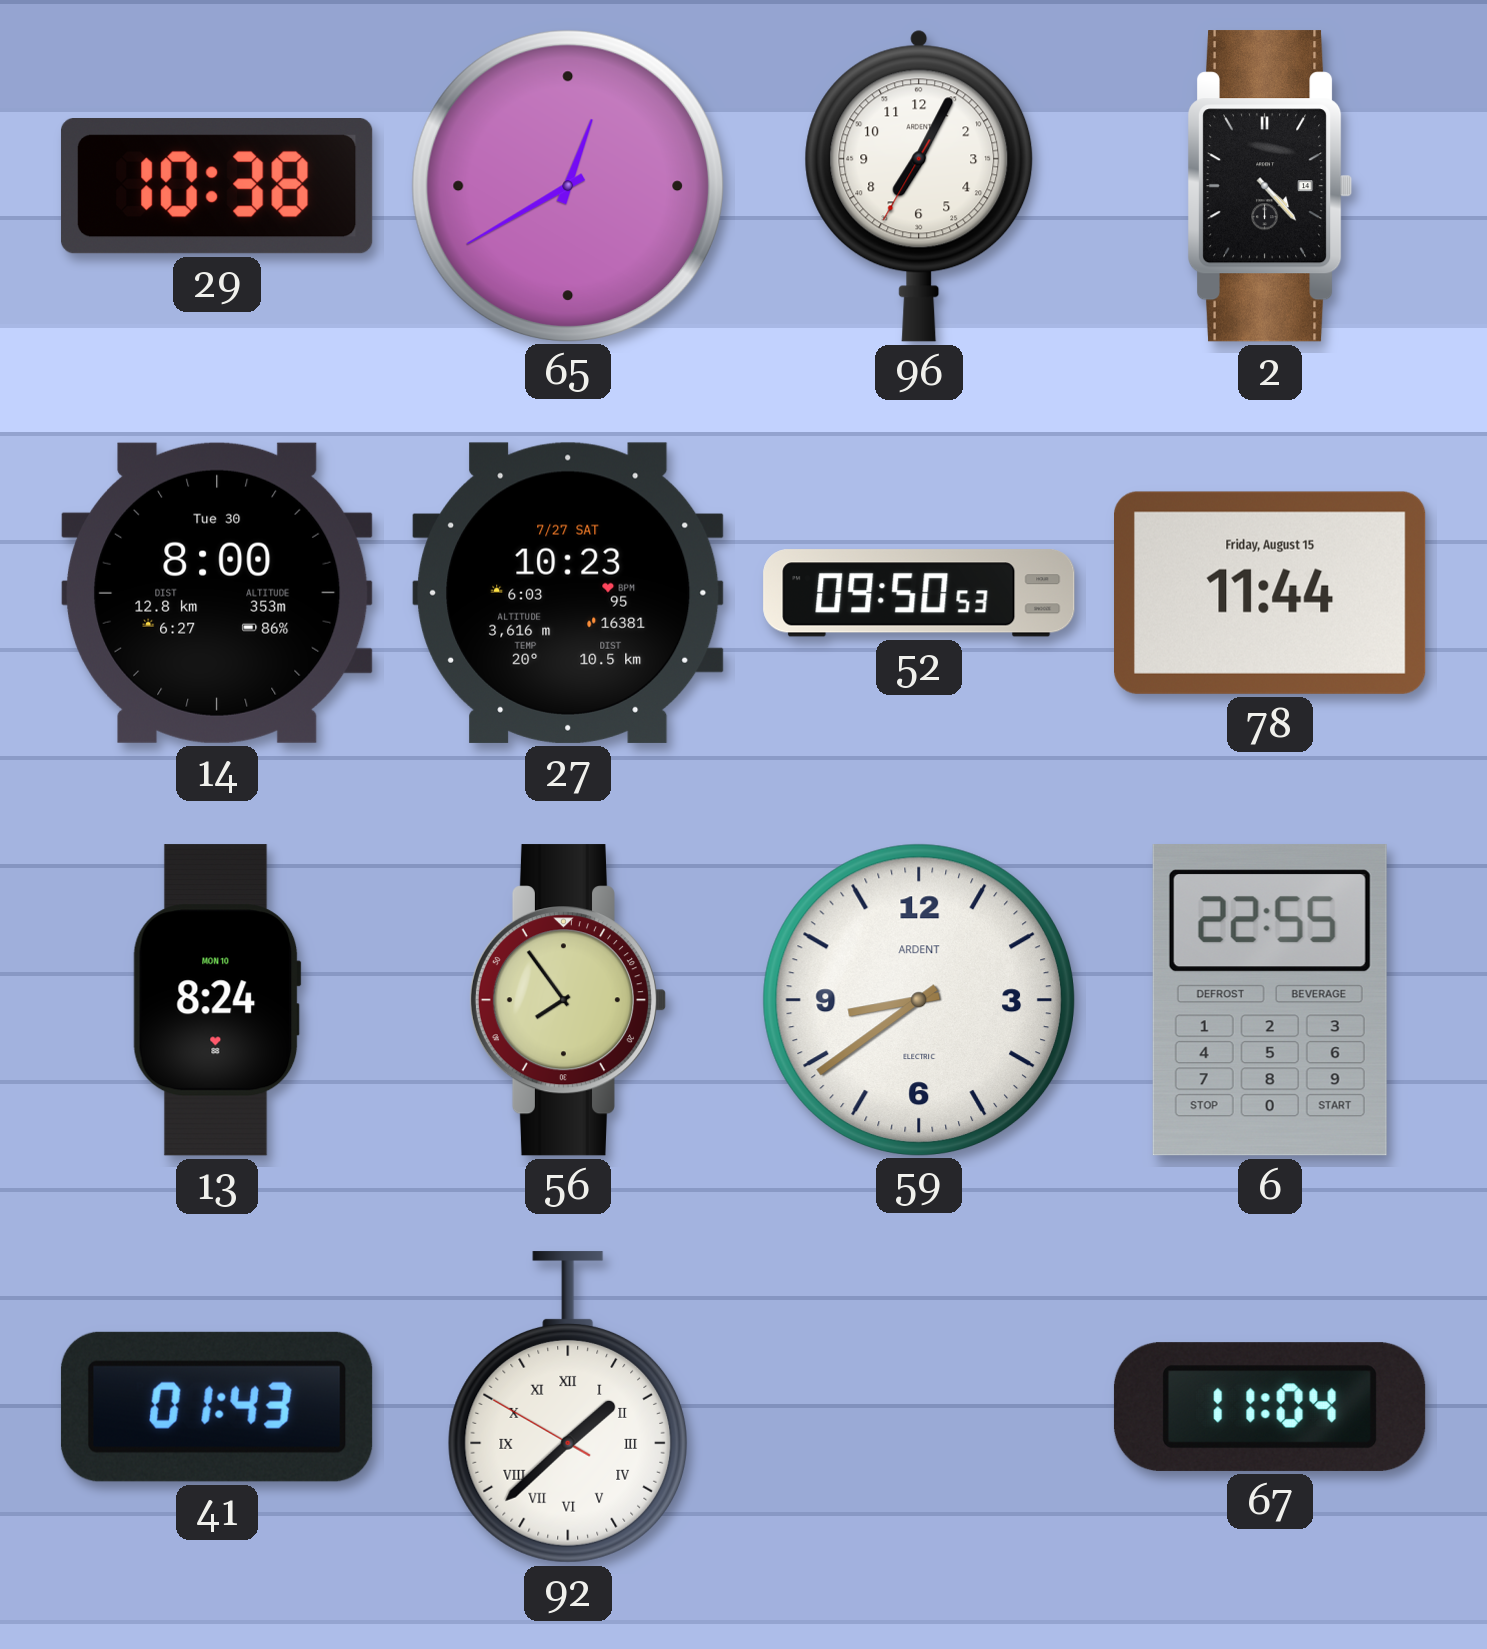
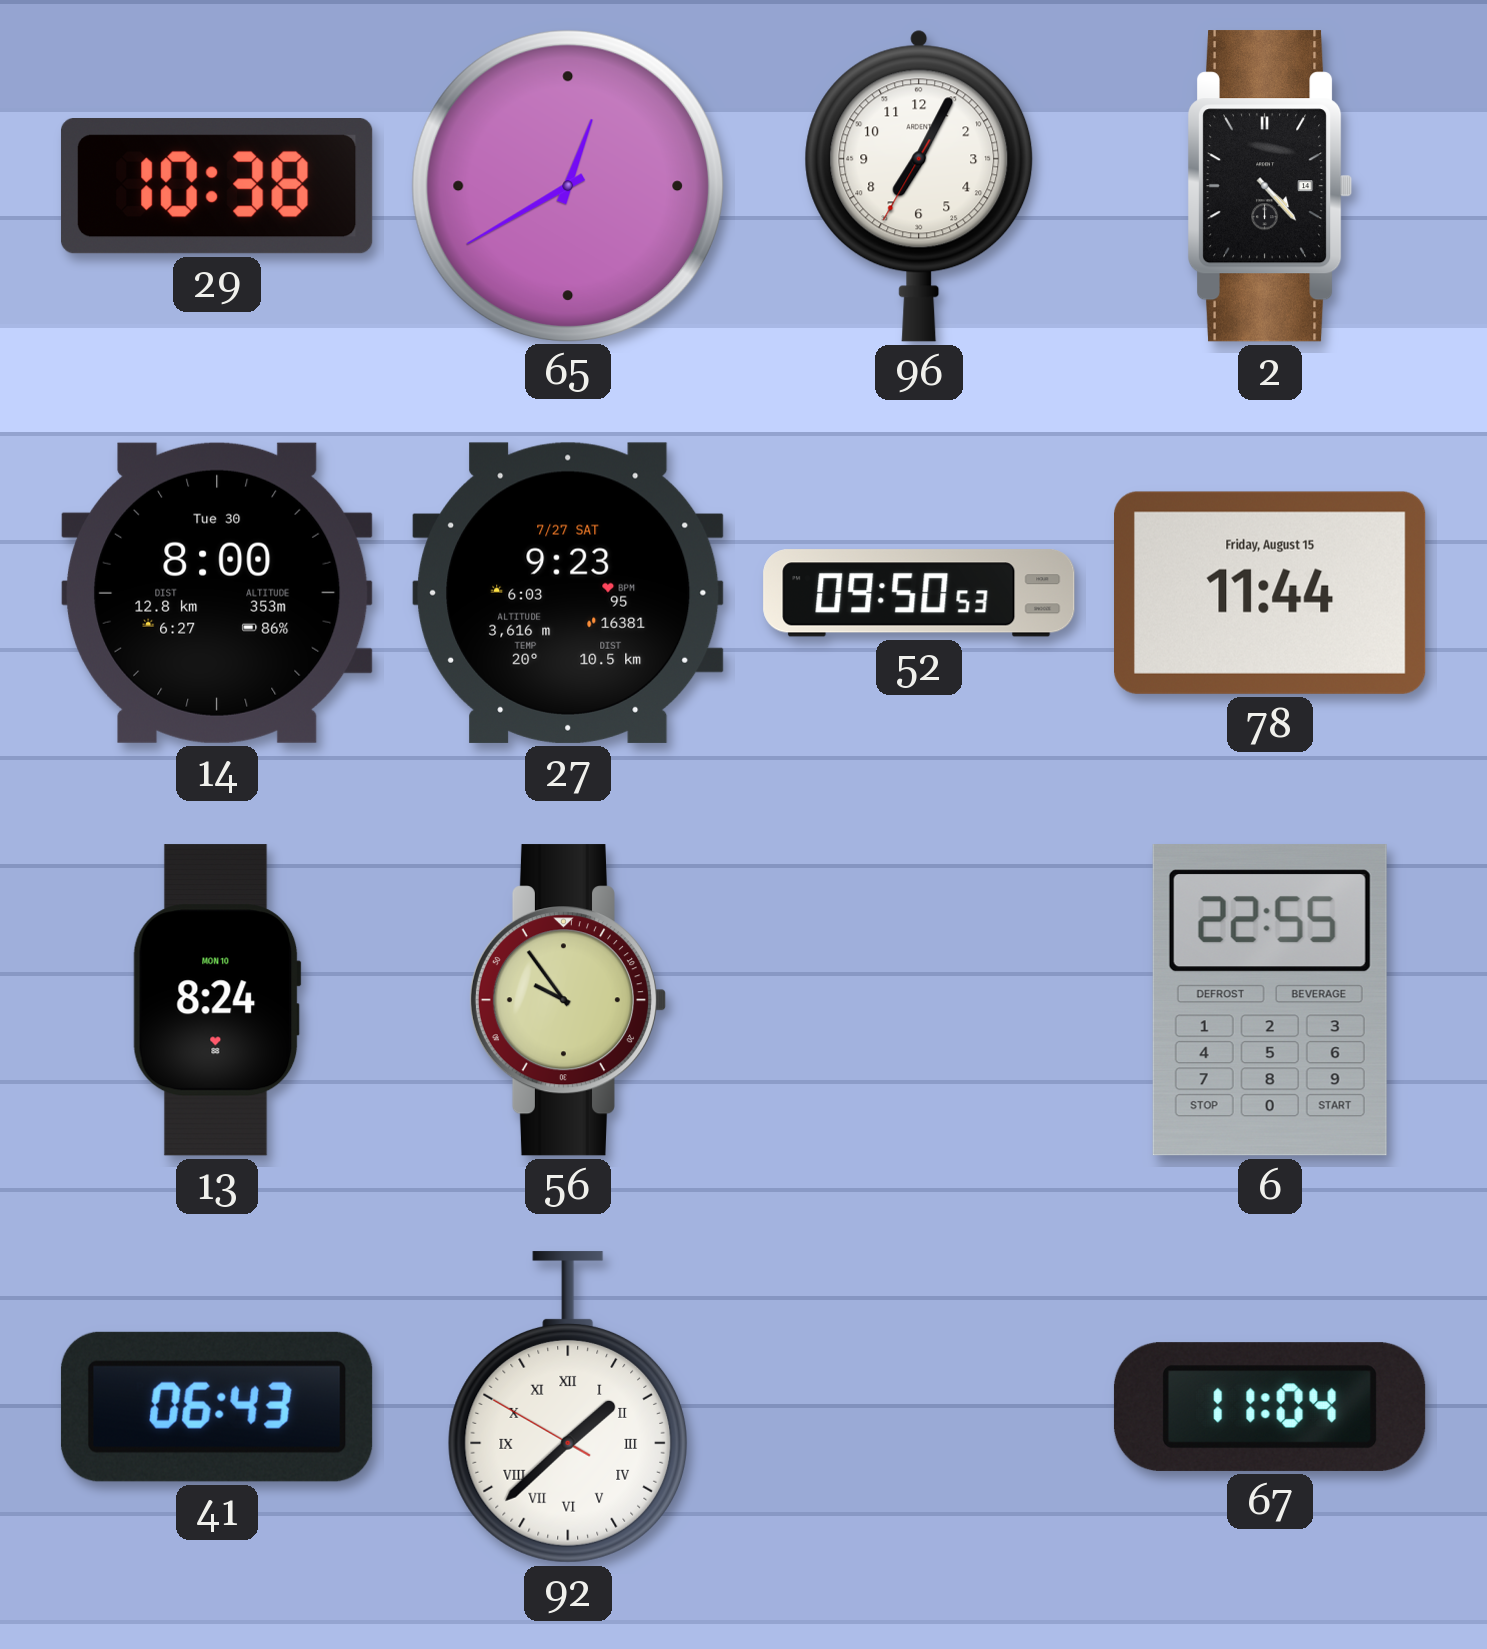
27: 10:23 -> 9:23
56: 7:54 -> 9:54
59: 8:39 -> none
41: 01:43 -> 06:43
